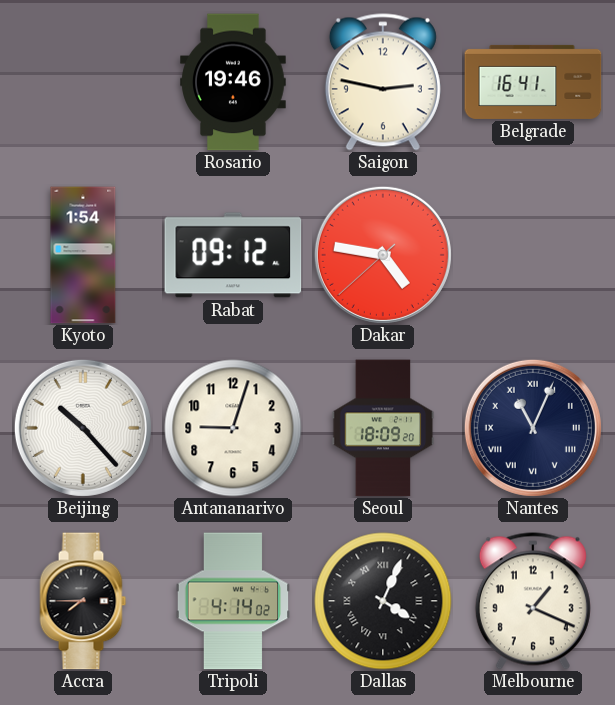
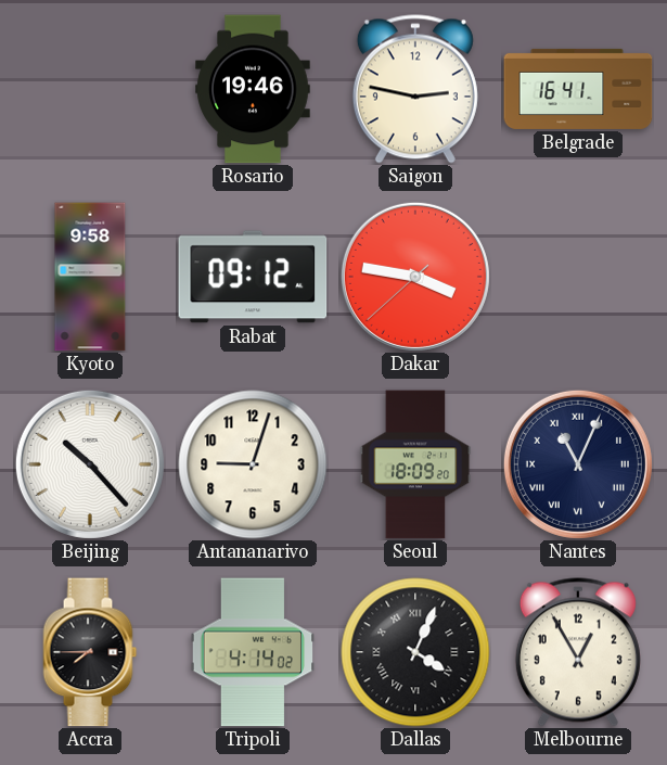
Kyoto: 1:54 -> 9:58
Dakar: 4:46 -> 3:46
Melbourne: 1:19 -> 12:55
